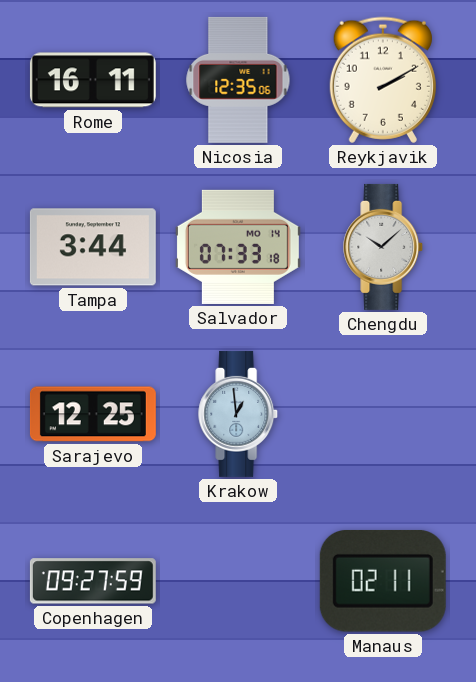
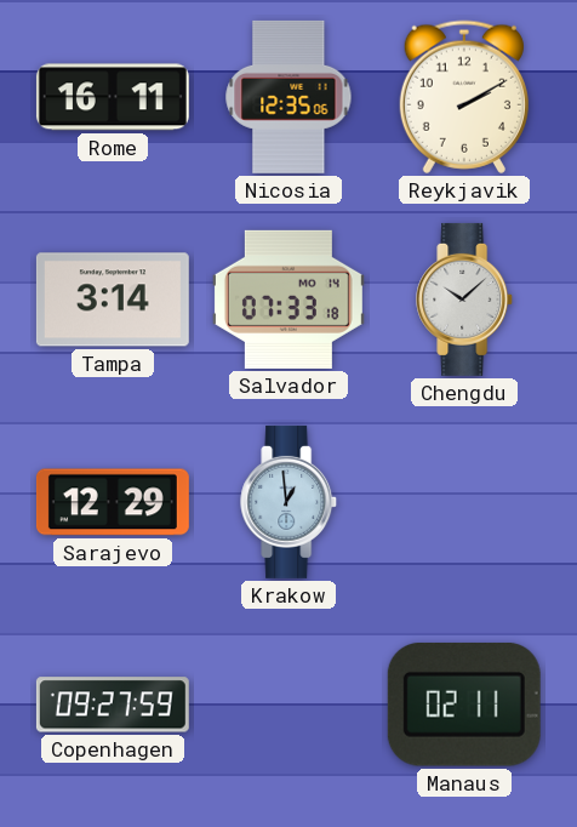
Tampa: 3:44 -> 3:14
Sarajevo: 12:25 -> 12:29
